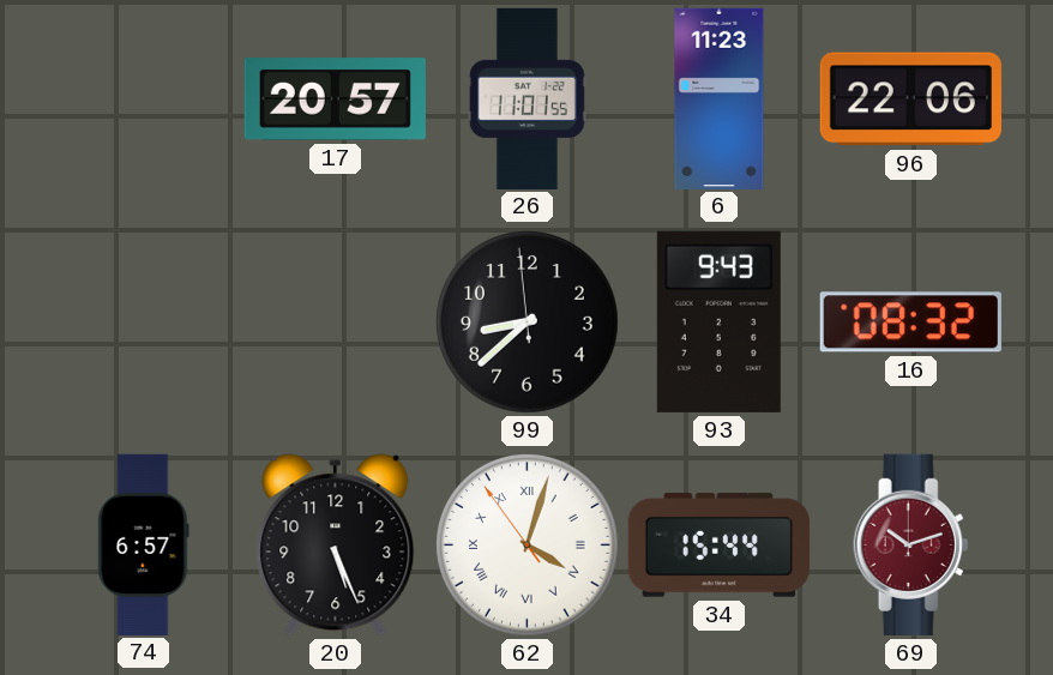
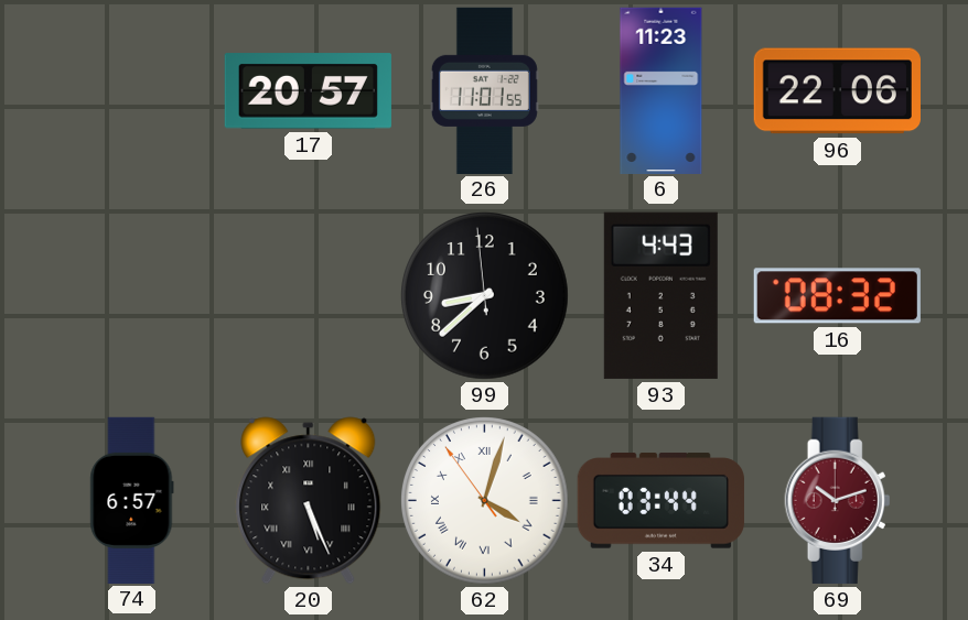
93: 9:43 -> 4:43
20 numerals: Arabic -> Roman
34: 15:44 -> 03:44
